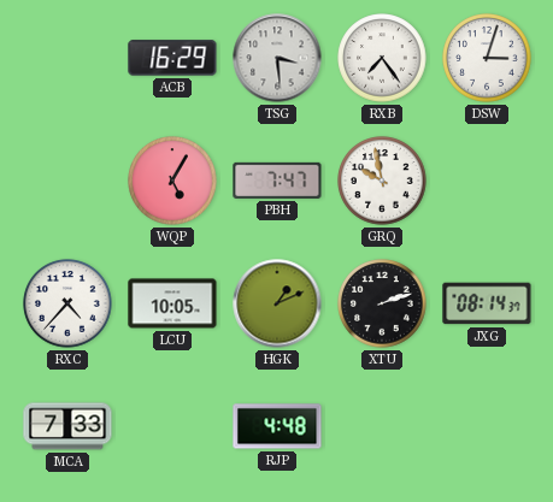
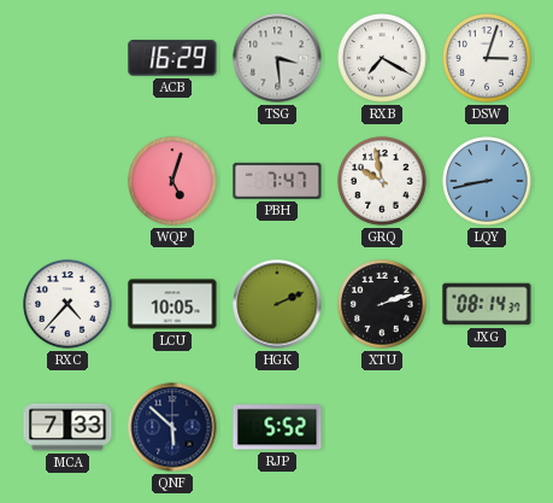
RXB: 7:24 -> 7:20
WQP: 5:05 -> 5:03
LQY: none -> 8:43
HGK: 1:11 -> 2:11
QNF: none -> 5:52
RJP: 4:48 -> 5:52
